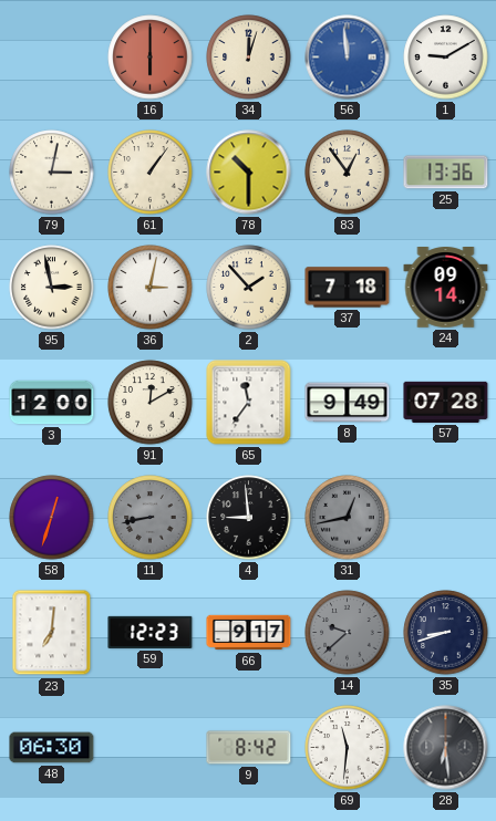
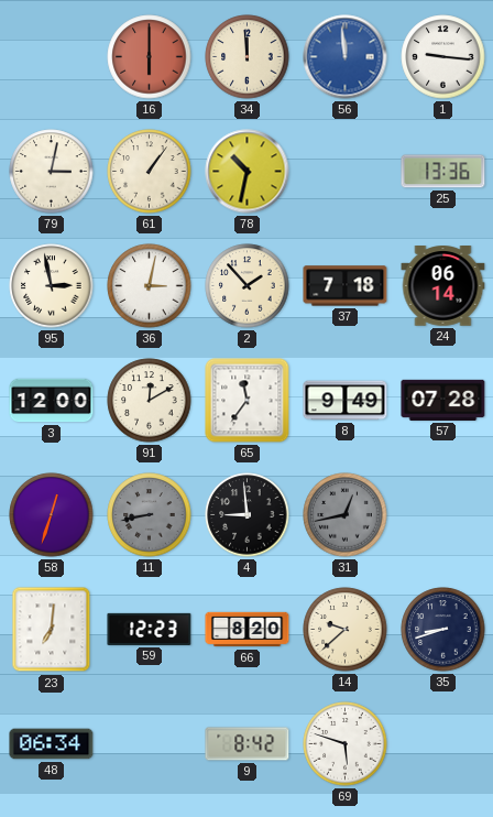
34: 12:03 -> 11:59
1: 9:10 -> 9:16
78: 10:30 -> 10:32
83: 12:54 -> none
24: 09:14 -> 06:14
66: 9:17 -> 8:20
14 dial: grey -> cream
48: 06:30 -> 06:34
69: 11:31 -> 5:48
28: 6:29 -> none
